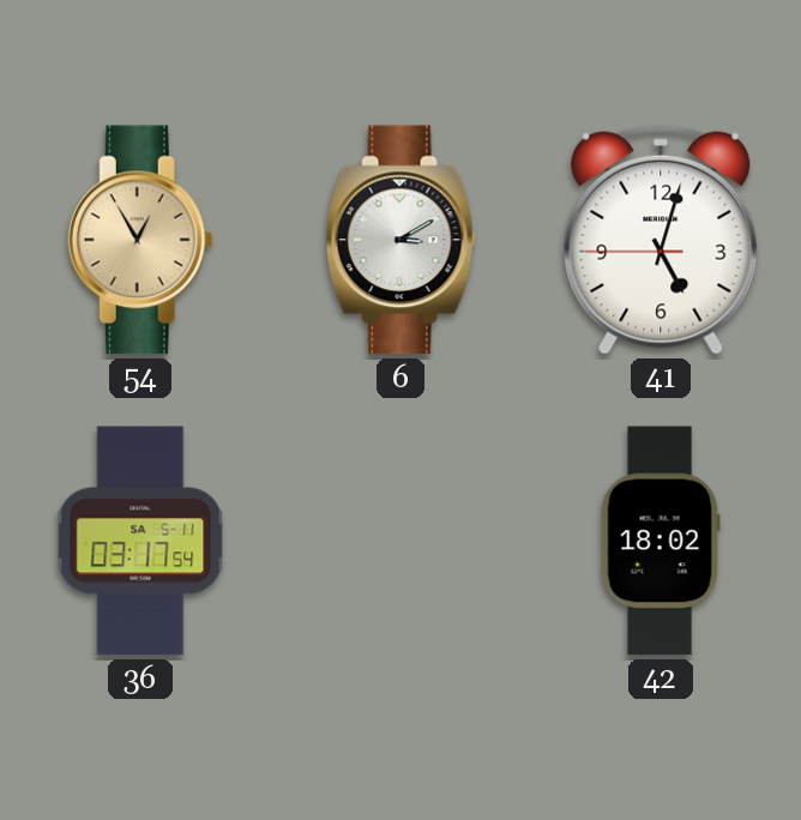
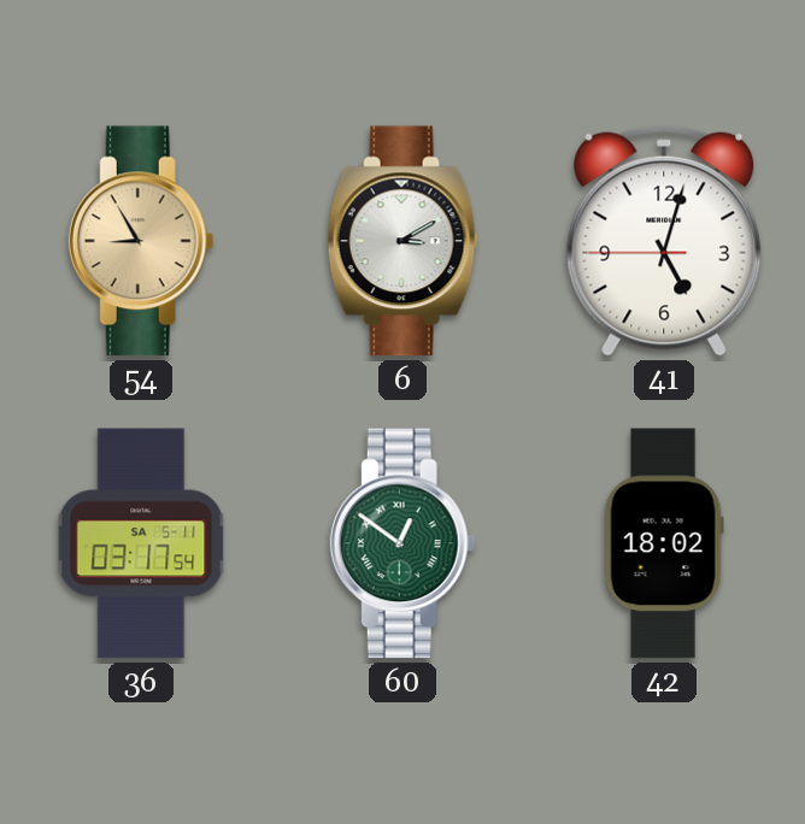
54: 12:55 -> 8:55
60: none -> 12:51
